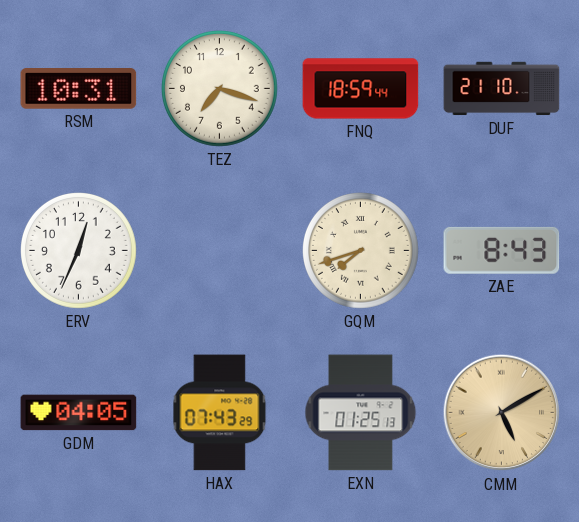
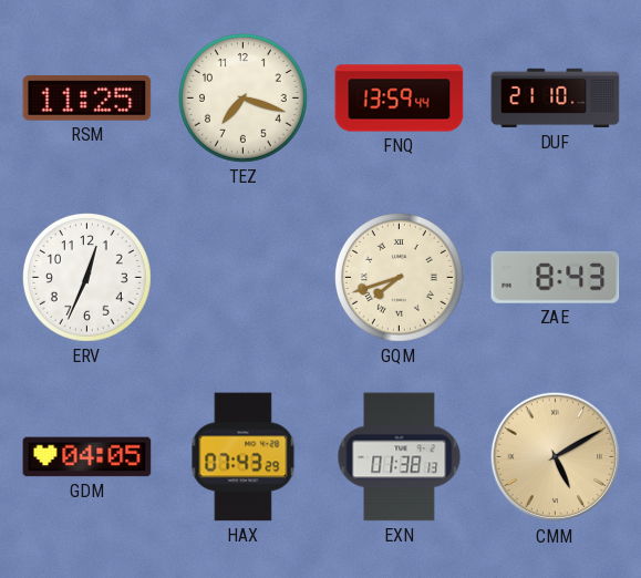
RSM: 10:31 -> 11:25
FNQ: 18:59 -> 13:59
EXN: 01:25 -> 01:38
